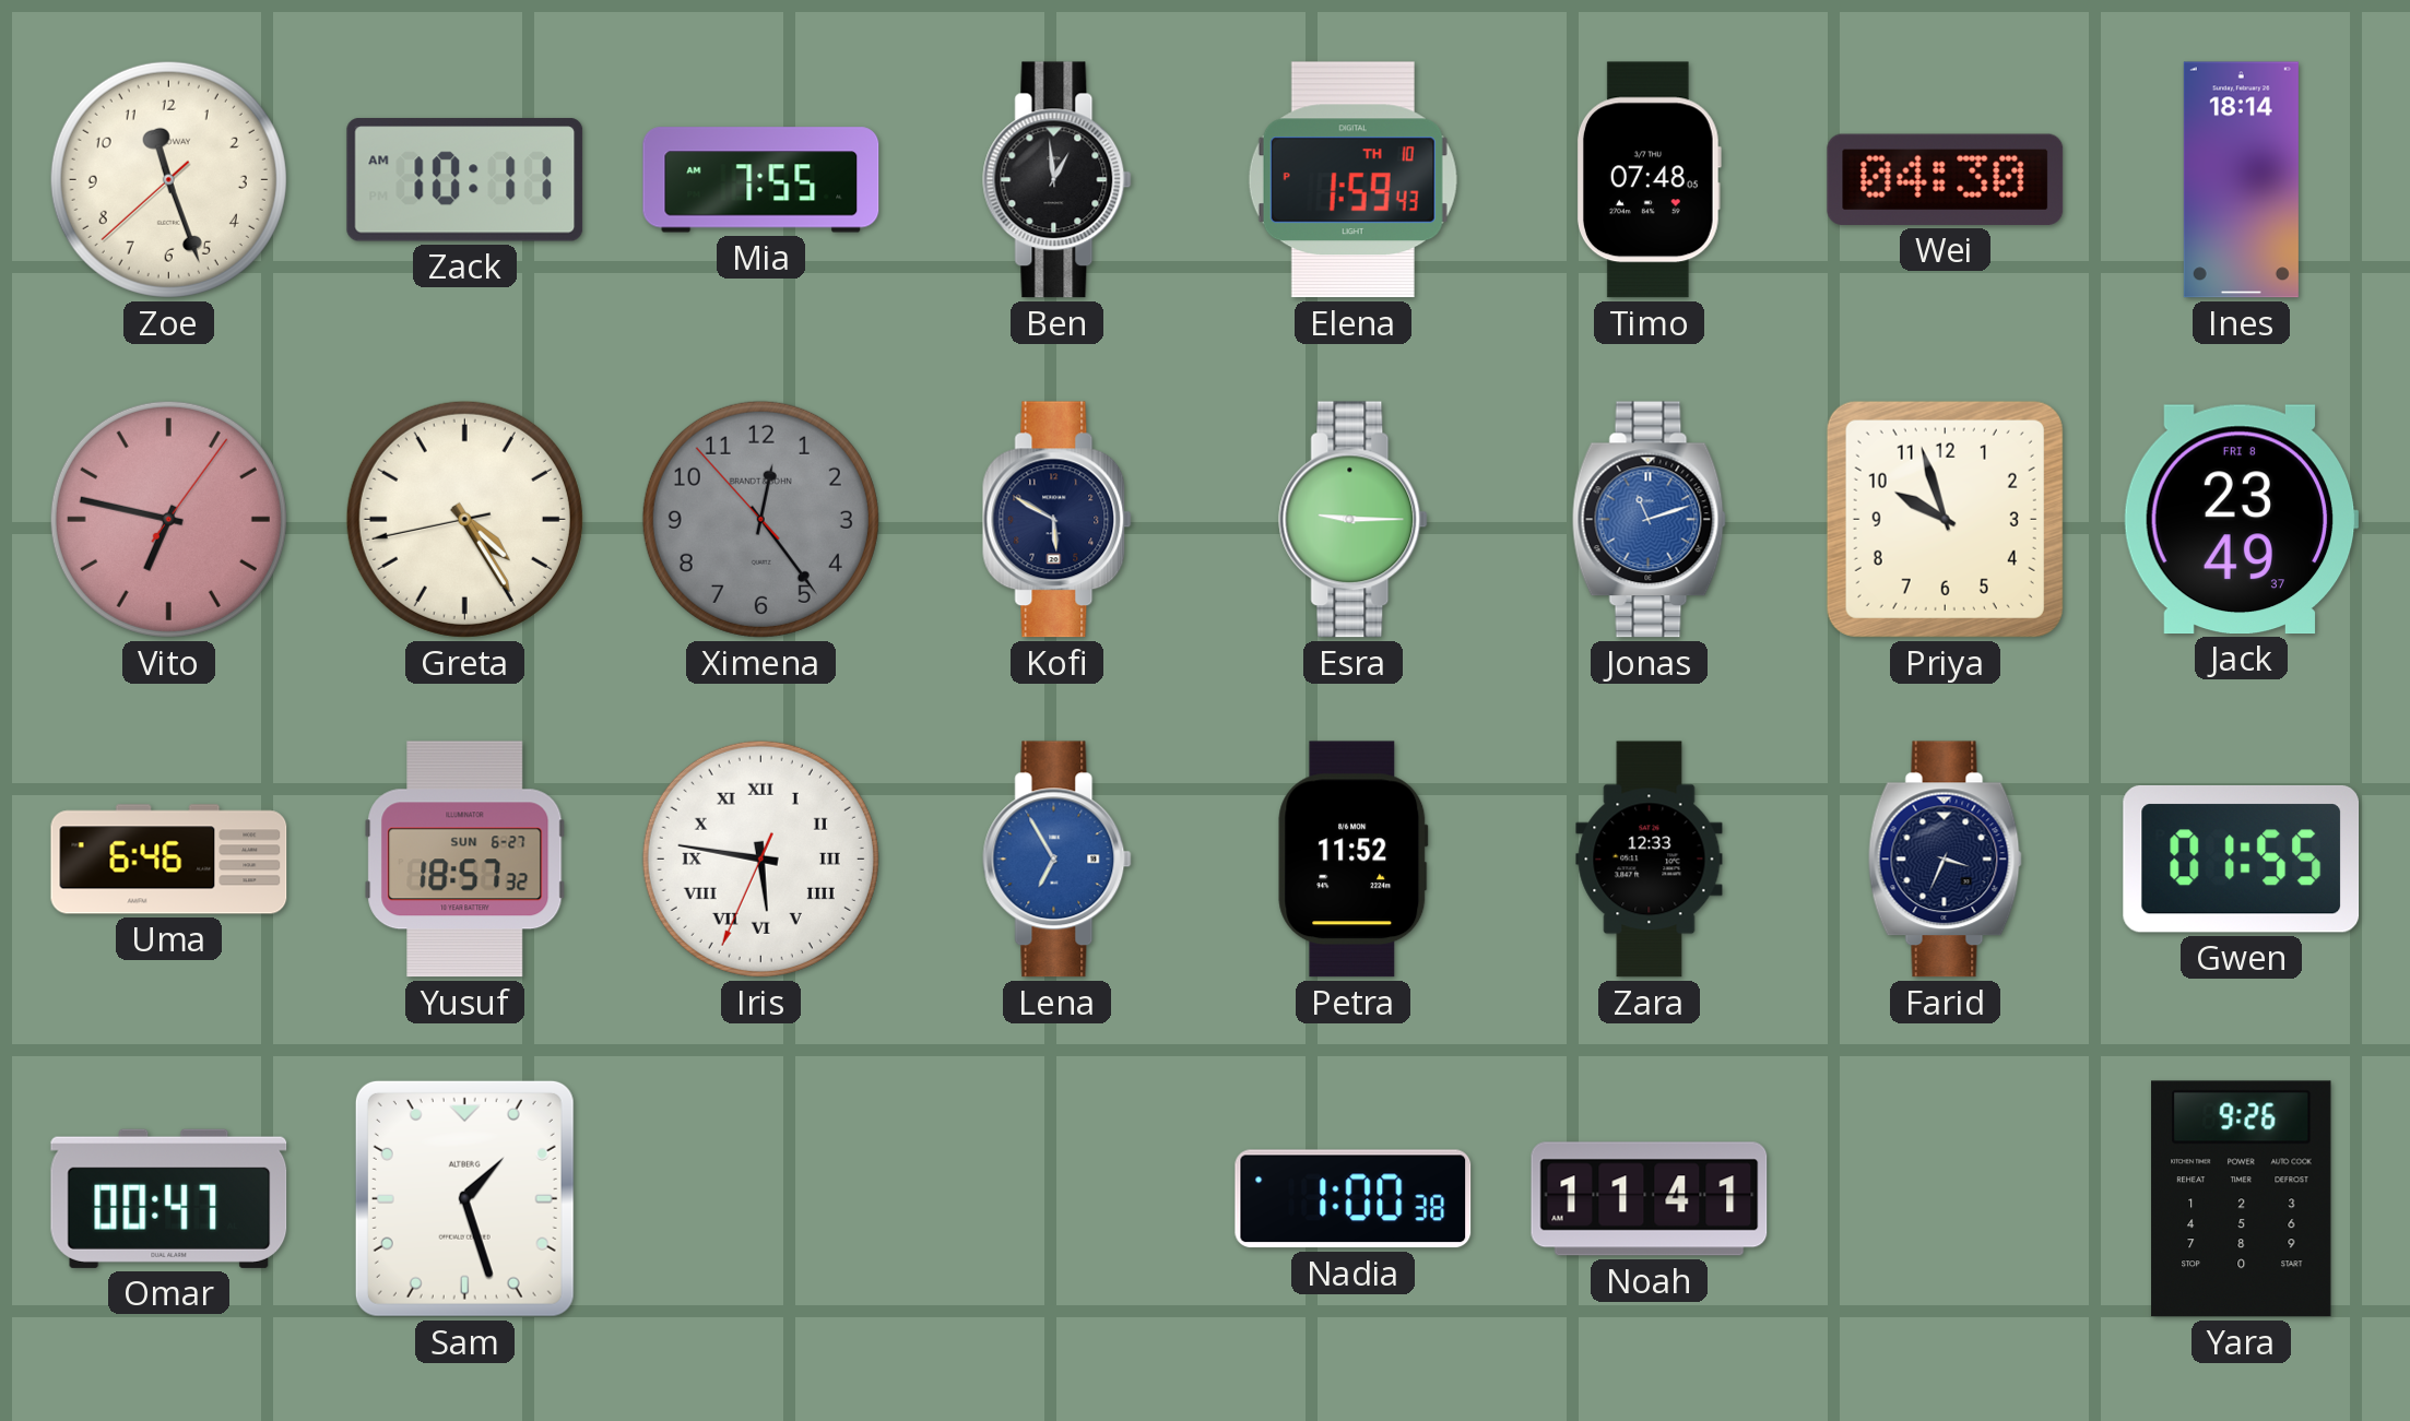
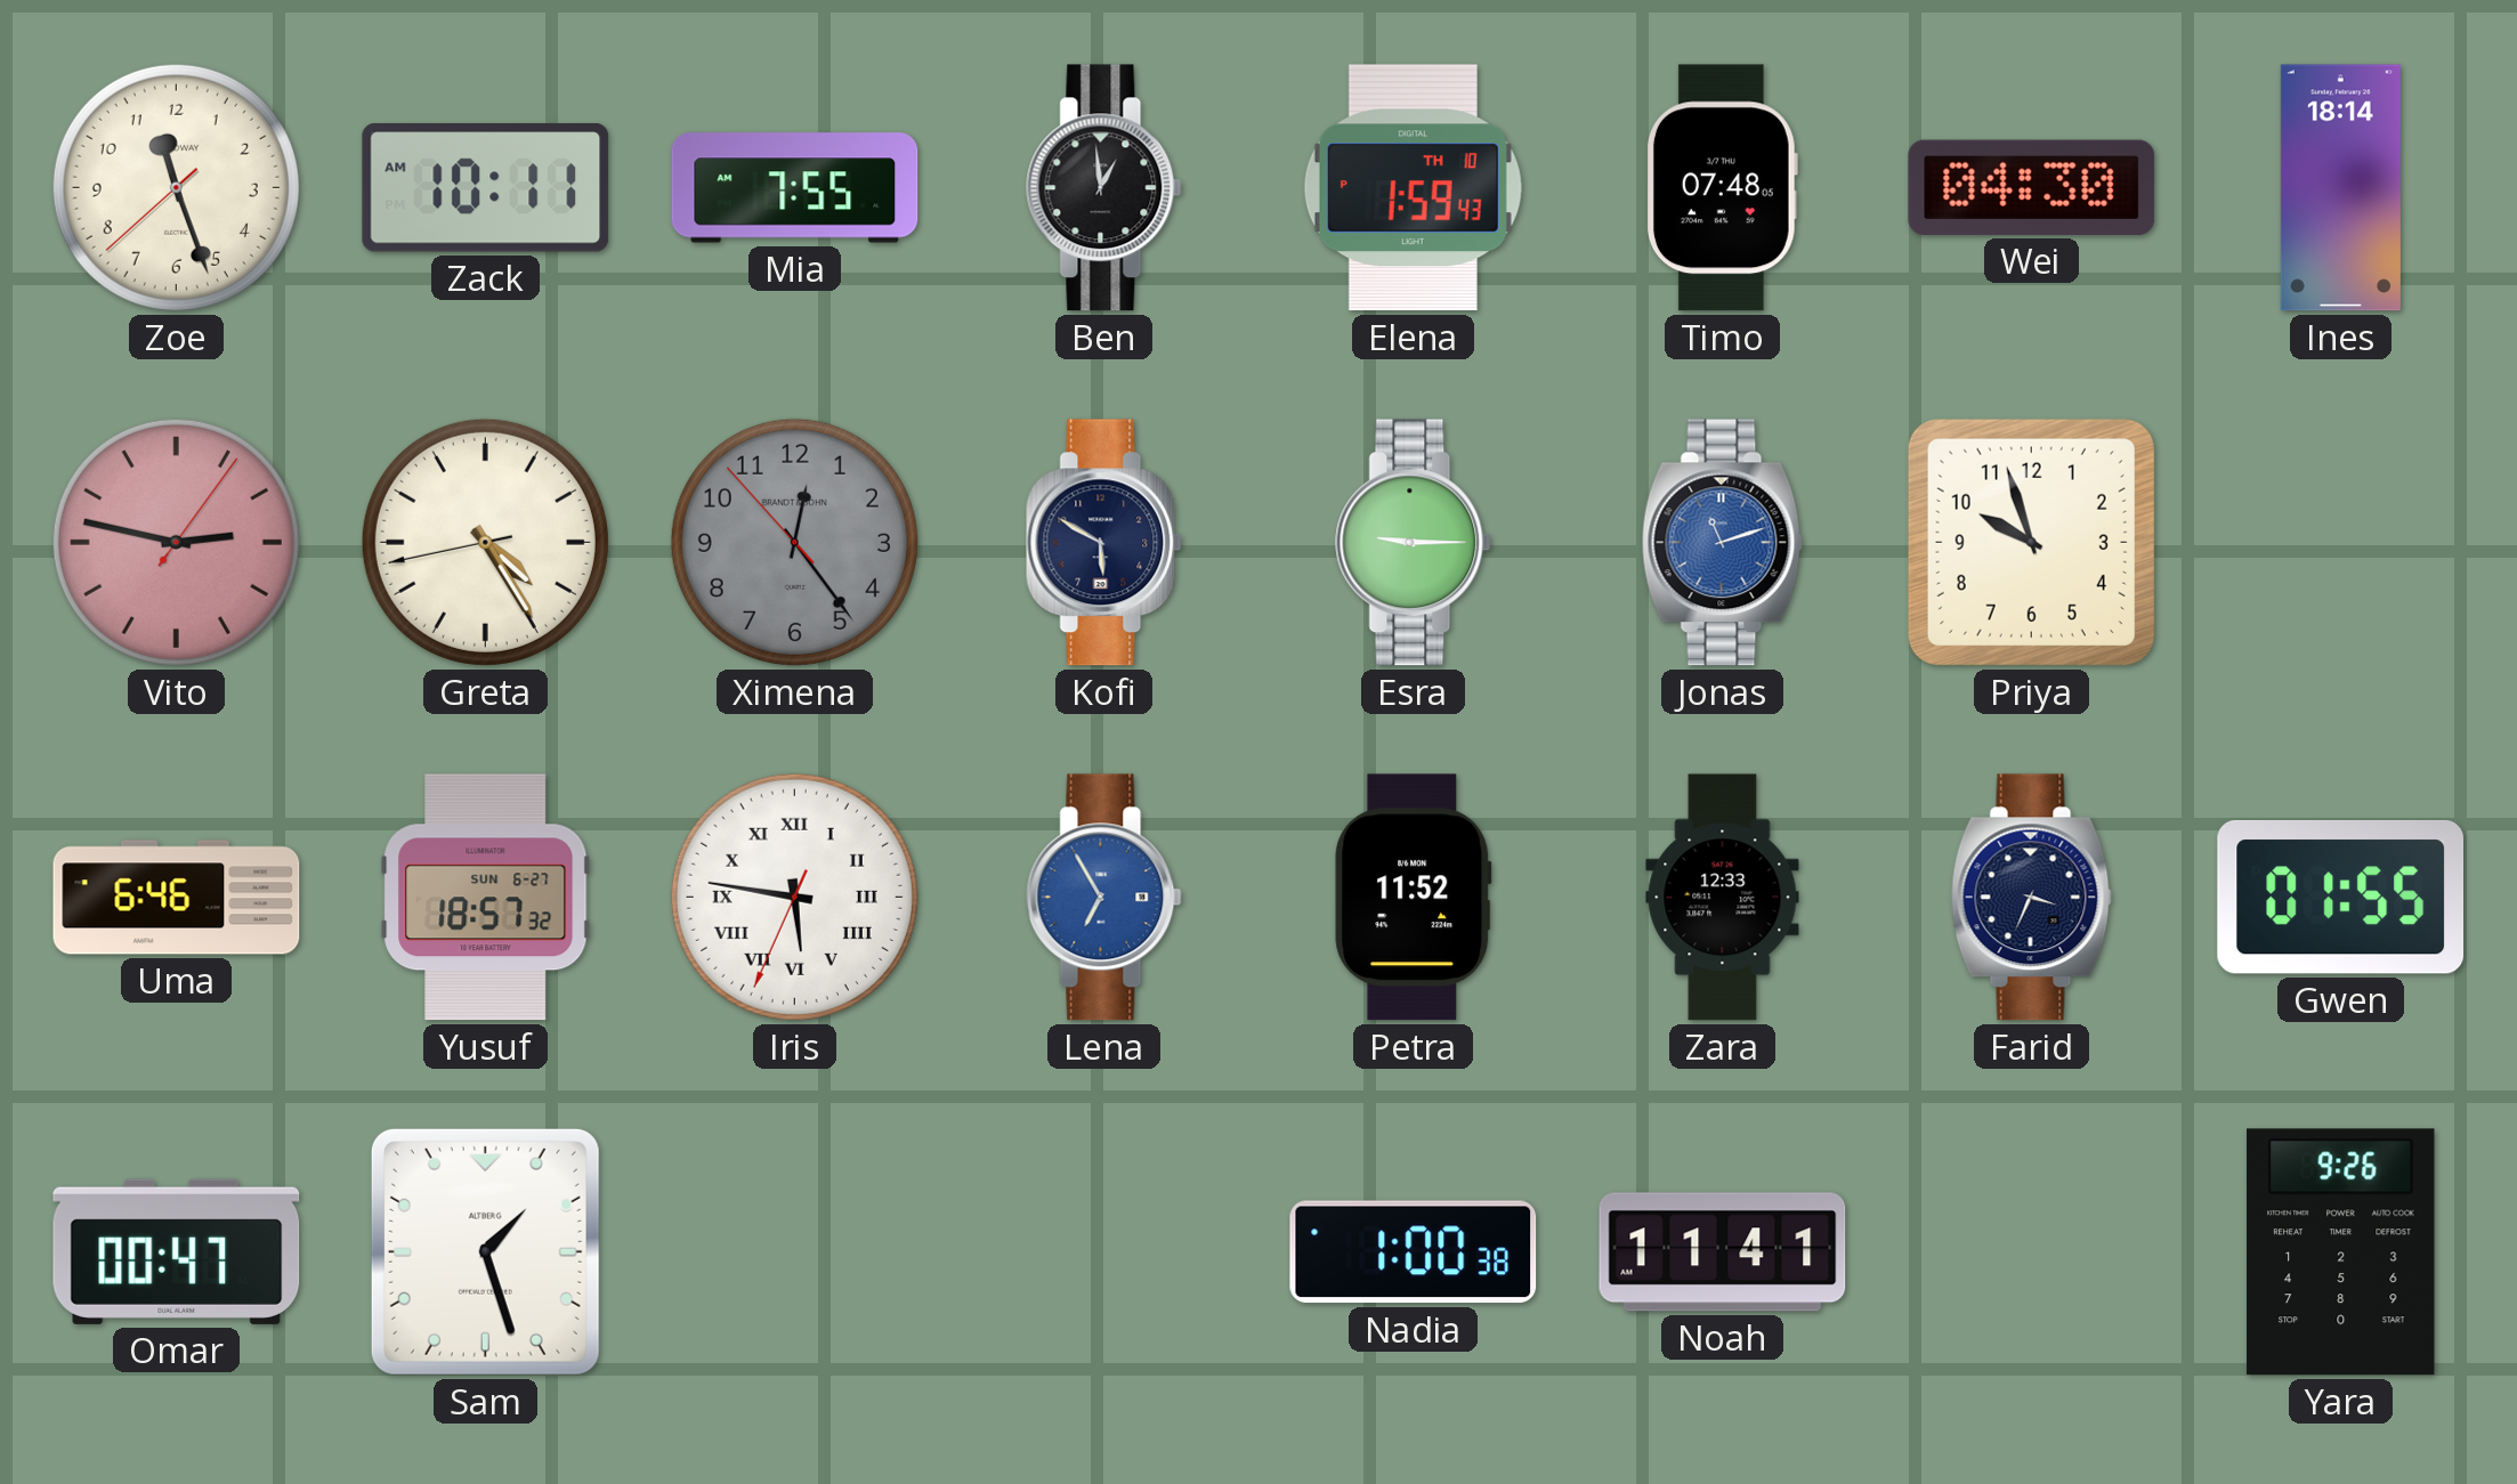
Vito: 6:47 -> 2:47
Jack: 23:49 -> none
